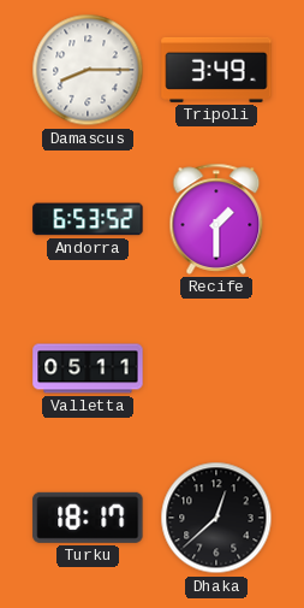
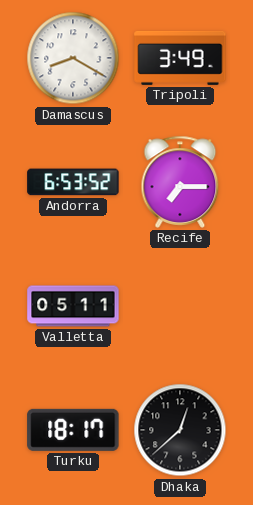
Damascus: 8:15 -> 8:20
Recife: 1:30 -> 7:15
